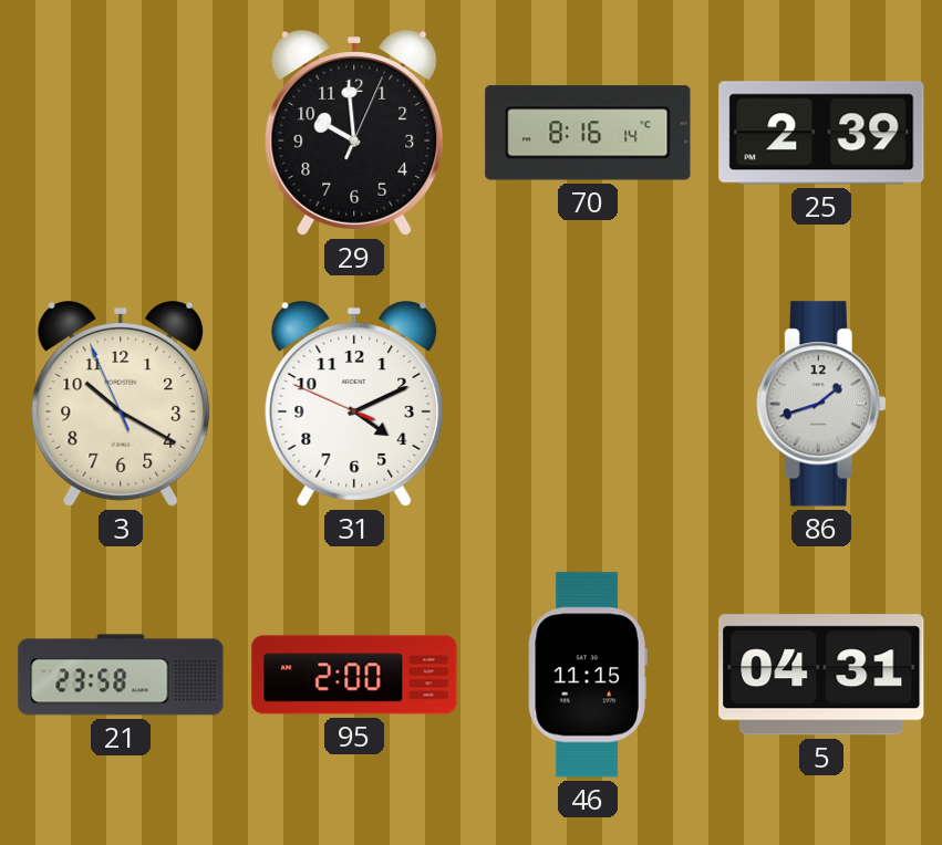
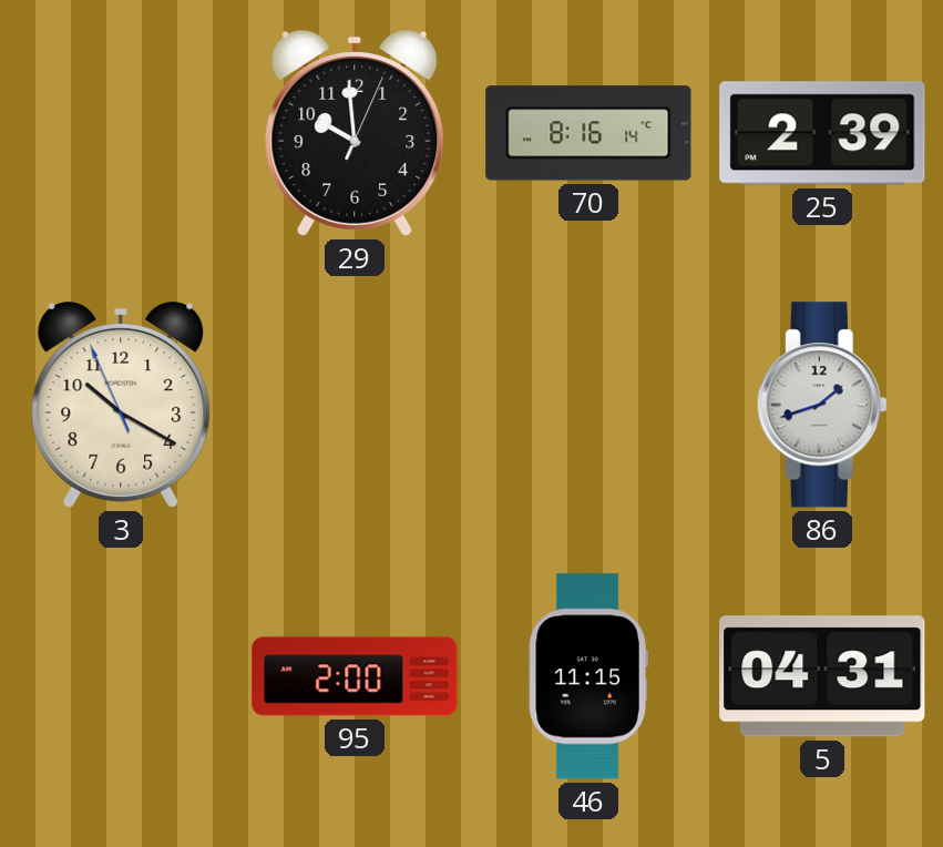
31: 4:10 -> none
21: 23:58 -> none
